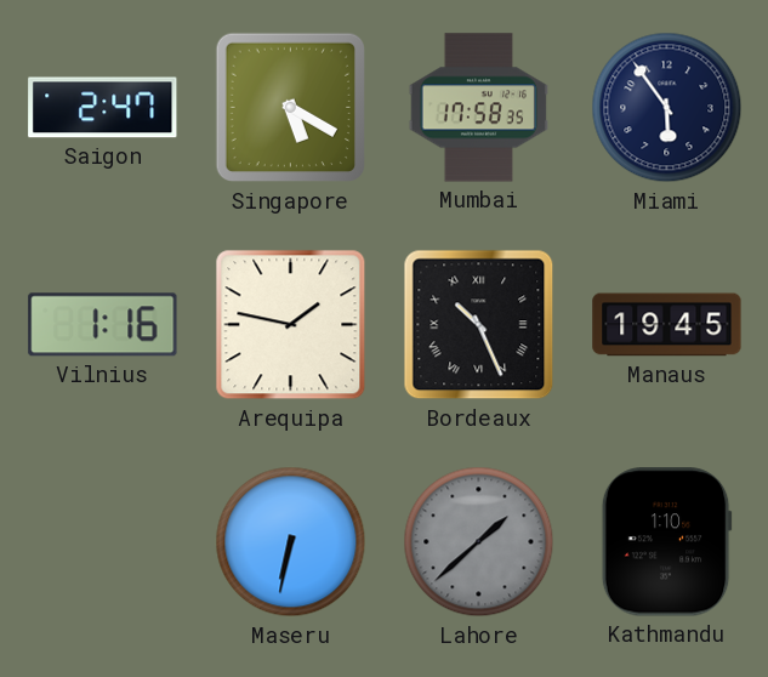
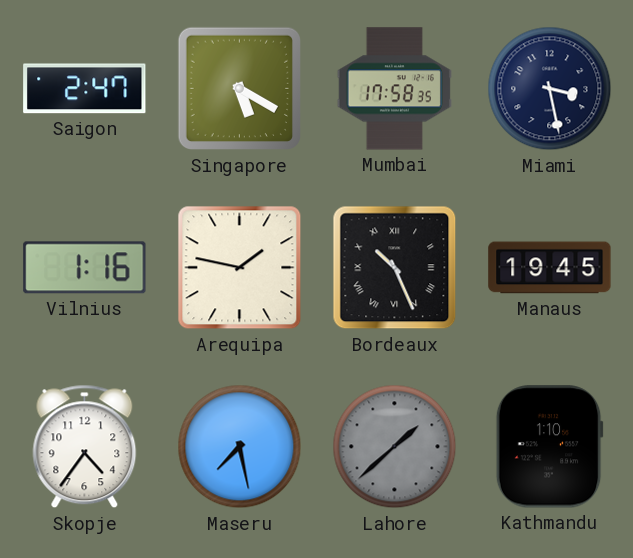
Miami: 5:54 -> 3:28
Skopje: none -> 4:36
Maseru: 6:32 -> 7:28
